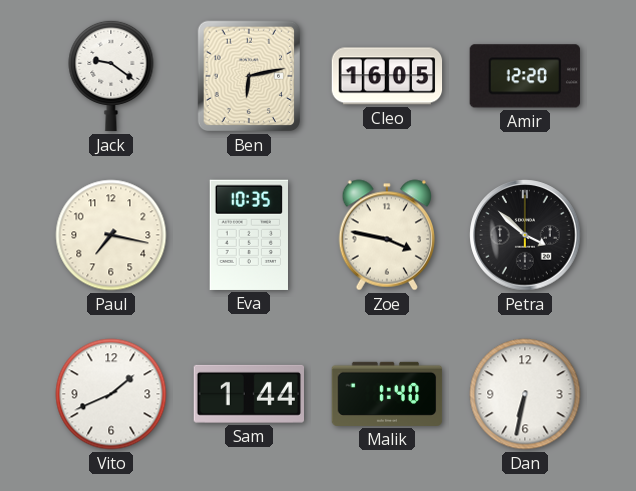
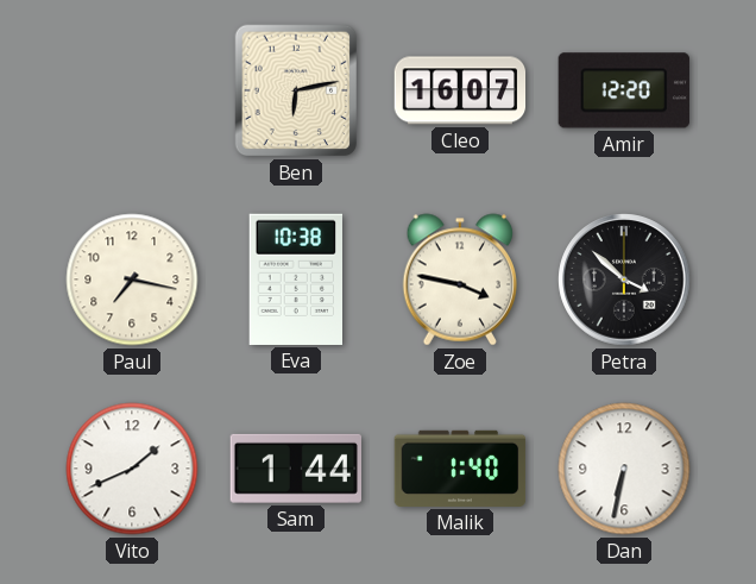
Jack: 9:21 -> none
Cleo: 16:05 -> 16:07
Eva: 10:35 -> 10:38
